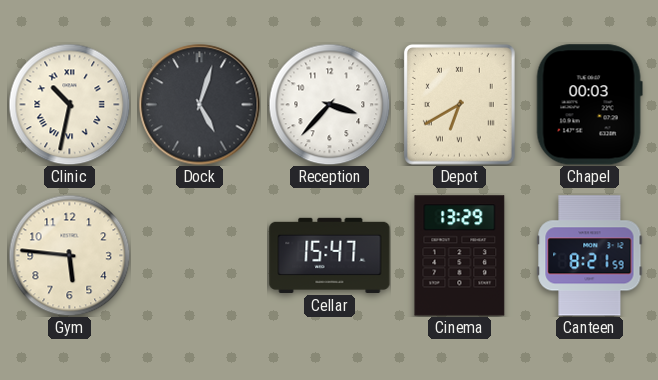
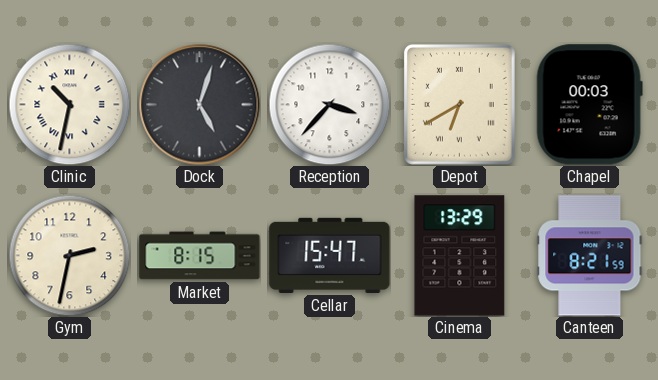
Gym: 5:46 -> 2:32
Market: none -> 8:15
